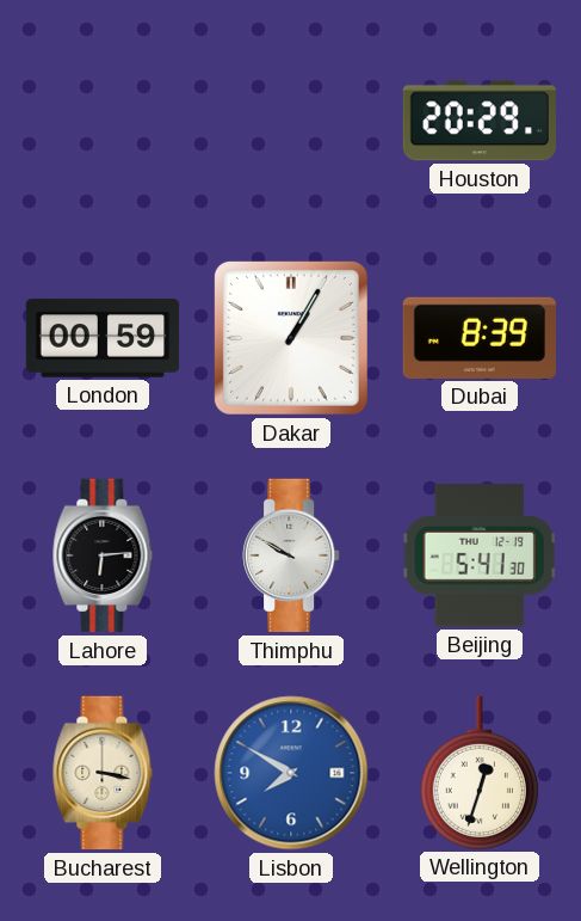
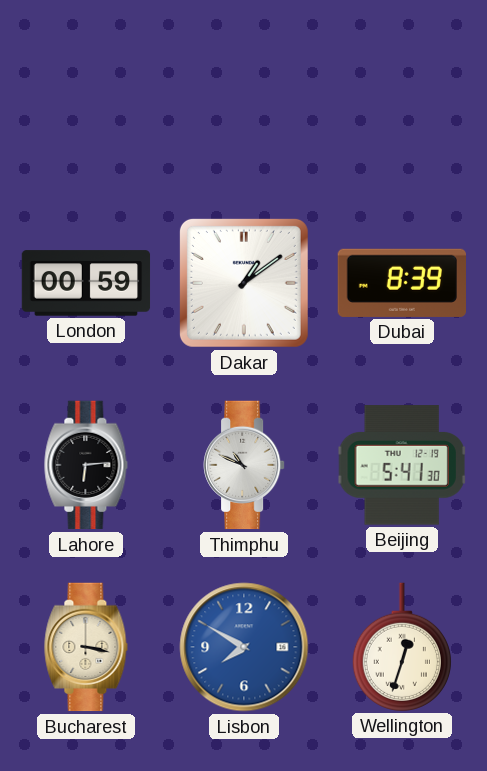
Houston: 20:29 -> none
Dakar: 1:05 -> 1:09
Thimphu: 9:50 -> 10:49
